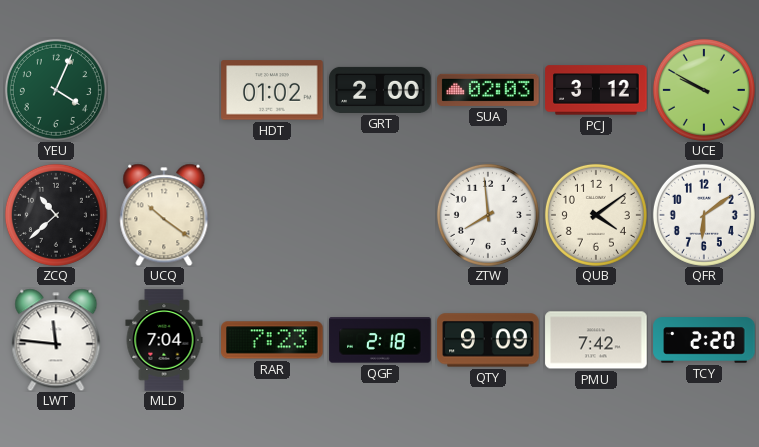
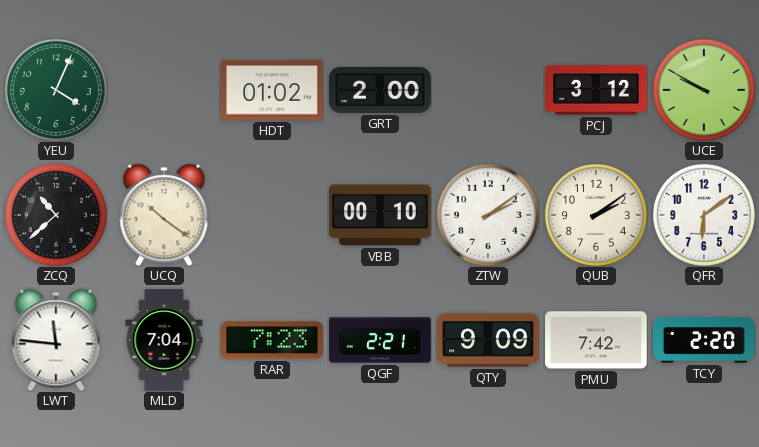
SUA: 02:03 -> none
VBB: none -> 00:10
ZTW: 7:59 -> 2:09
QUB: 4:09 -> 2:09
QGF: 2:18 -> 2:21
